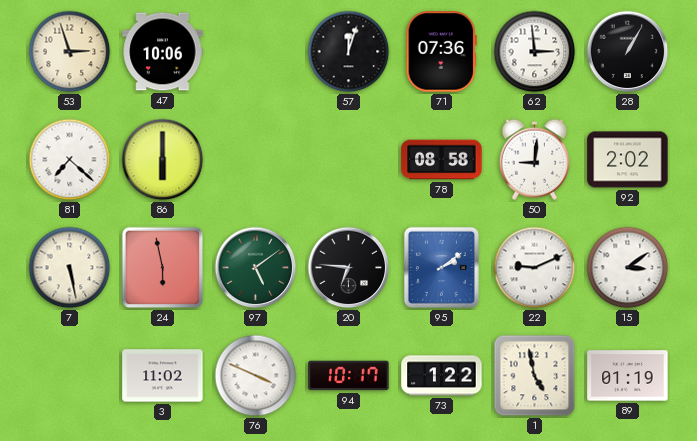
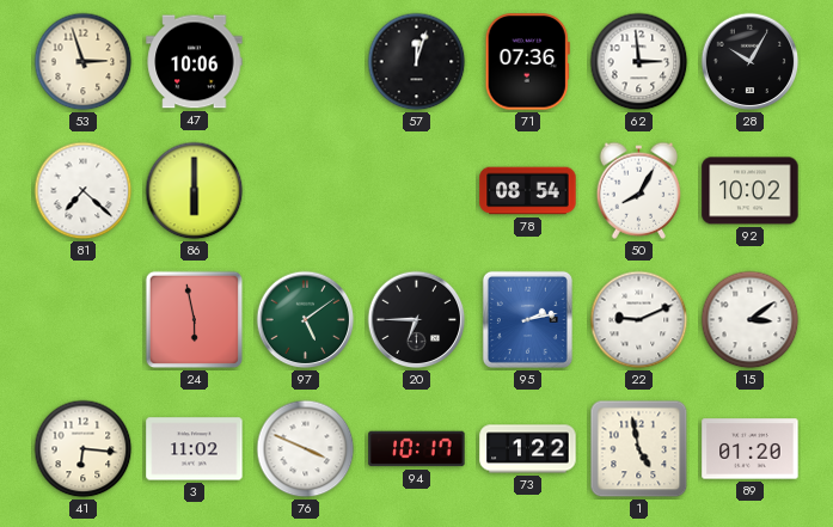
28: 1:05 -> 10:05
78: 08:58 -> 08:54
50: 9:01 -> 8:05
92: 2:02 -> 10:02
7: 5:28 -> none
20: 6:46 -> 6:45
95: 2:09 -> 2:13
41: none -> 6:16
89: 01:19 -> 01:20
